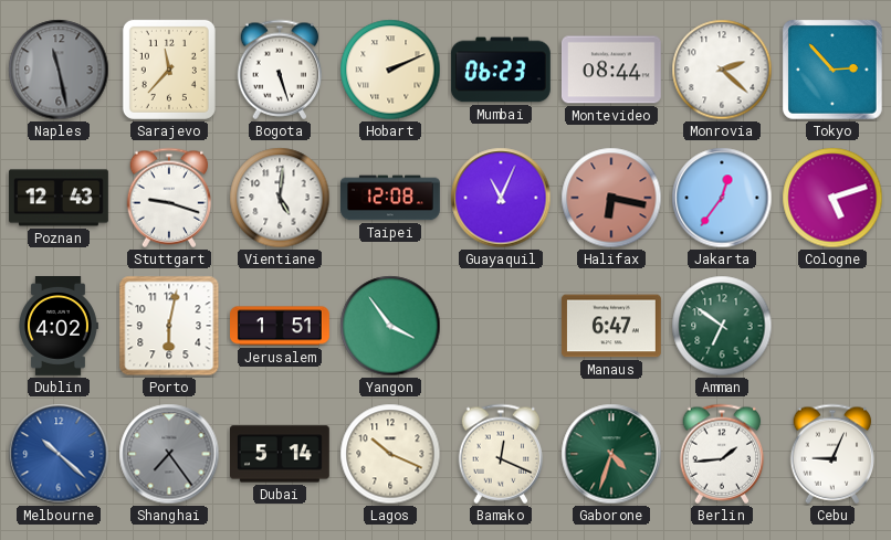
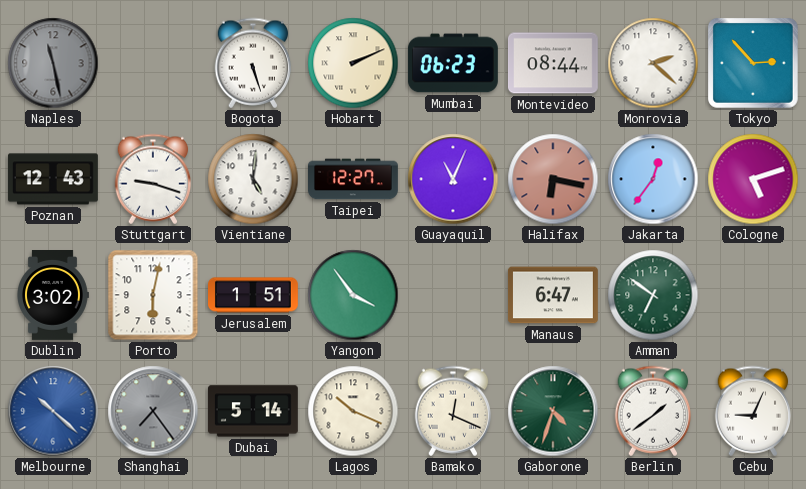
Sarajevo: 11:37 -> none
Taipei: 12:08 -> 12:27
Dublin: 4:02 -> 3:02
Berlin: 1:44 -> 1:39
